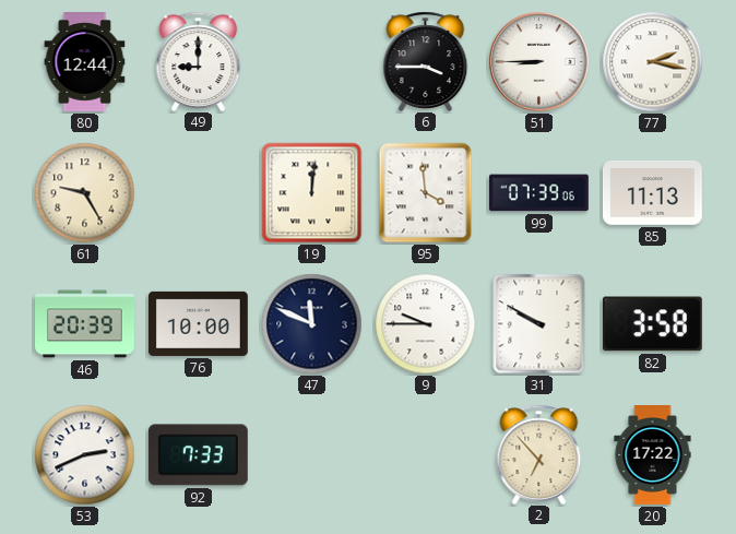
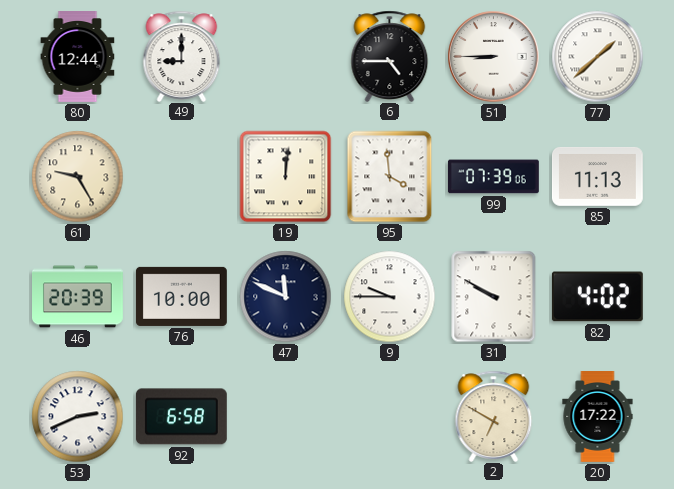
6: 3:45 -> 4:45
77: 2:17 -> 1:38
82: 3:58 -> 4:02
92: 7:33 -> 6:58
2: 6:53 -> 6:50
